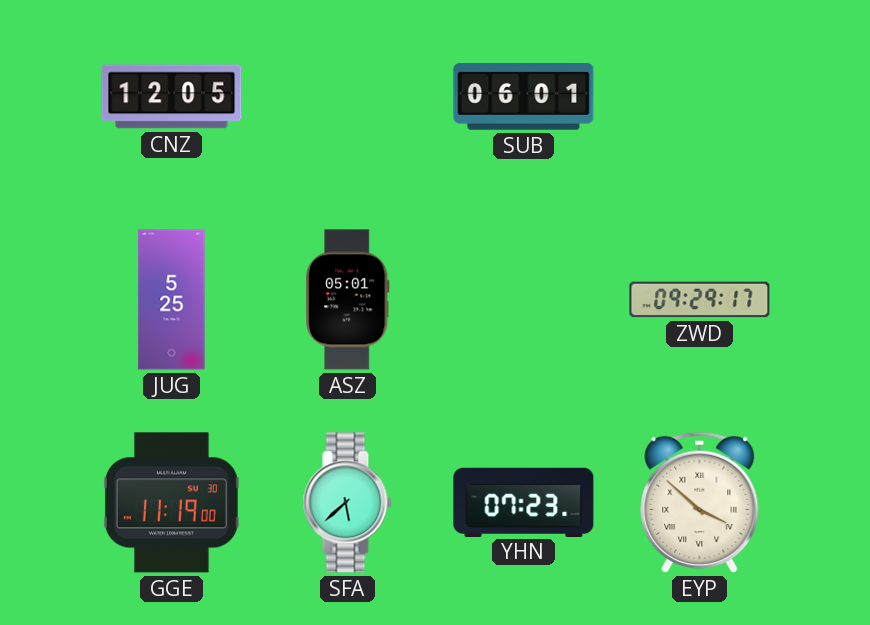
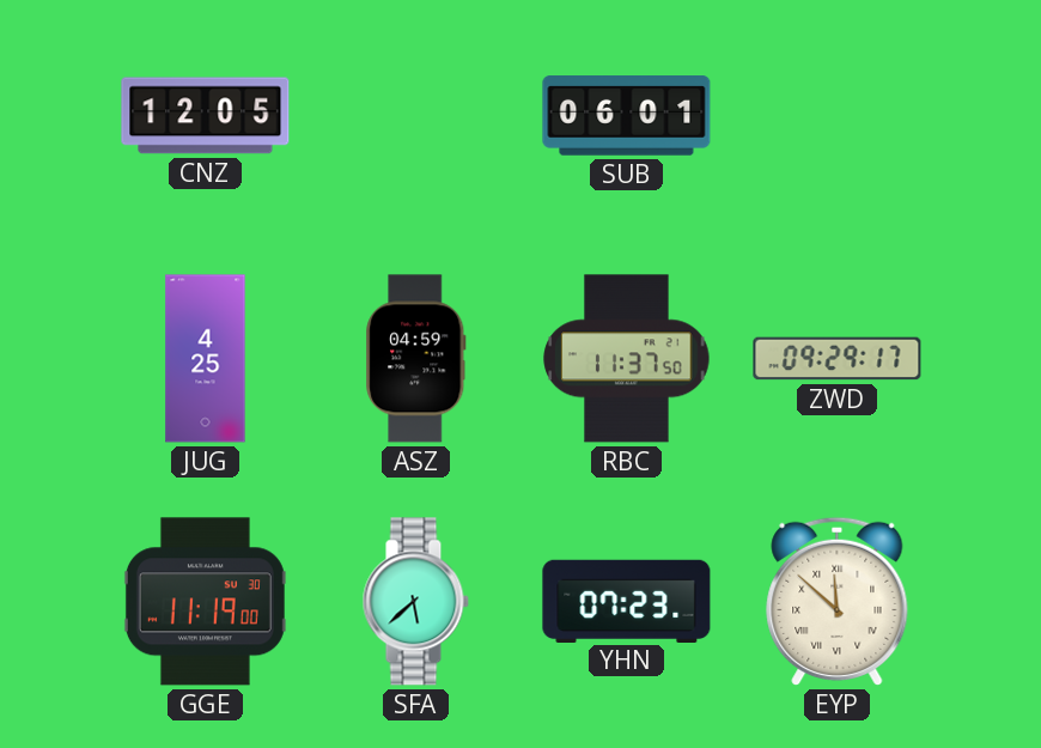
JUG: 5:25 -> 4:25
ASZ: 05:01 -> 04:59
RBC: none -> 11:37
EYP: 3:52 -> 11:52
